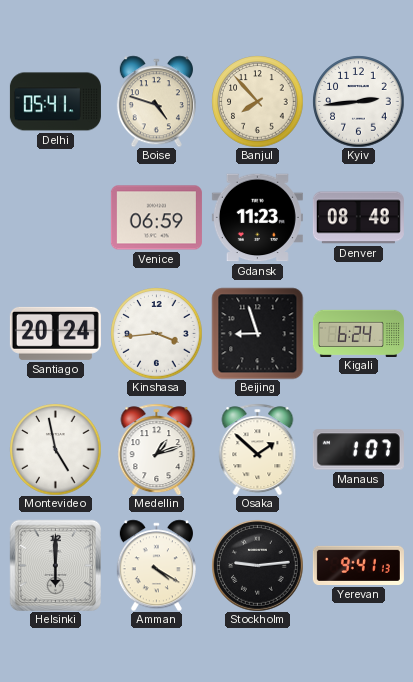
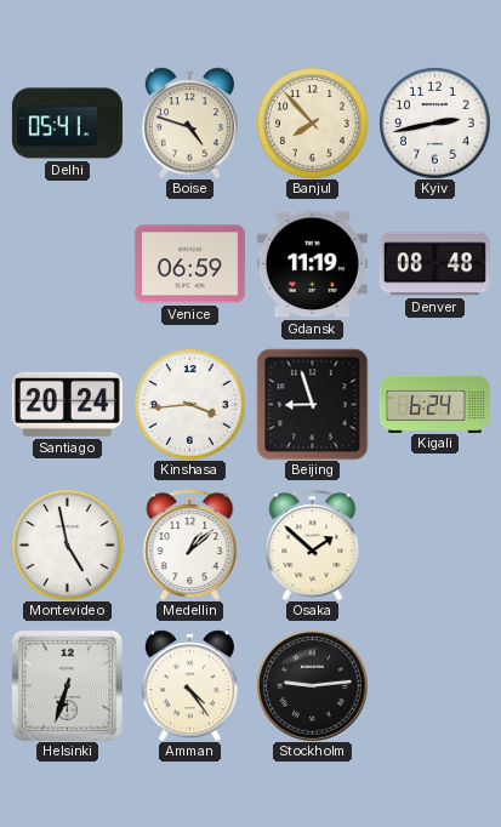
Kyiv: 2:44 -> 2:43
Gdansk: 11:23 -> 11:19
Medellin: 1:12 -> 1:08
Manaus: 1:07 -> none
Helsinki: 6:00 -> 6:33
Amman: 4:20 -> 4:24
Yerevan: 9:41 -> none
